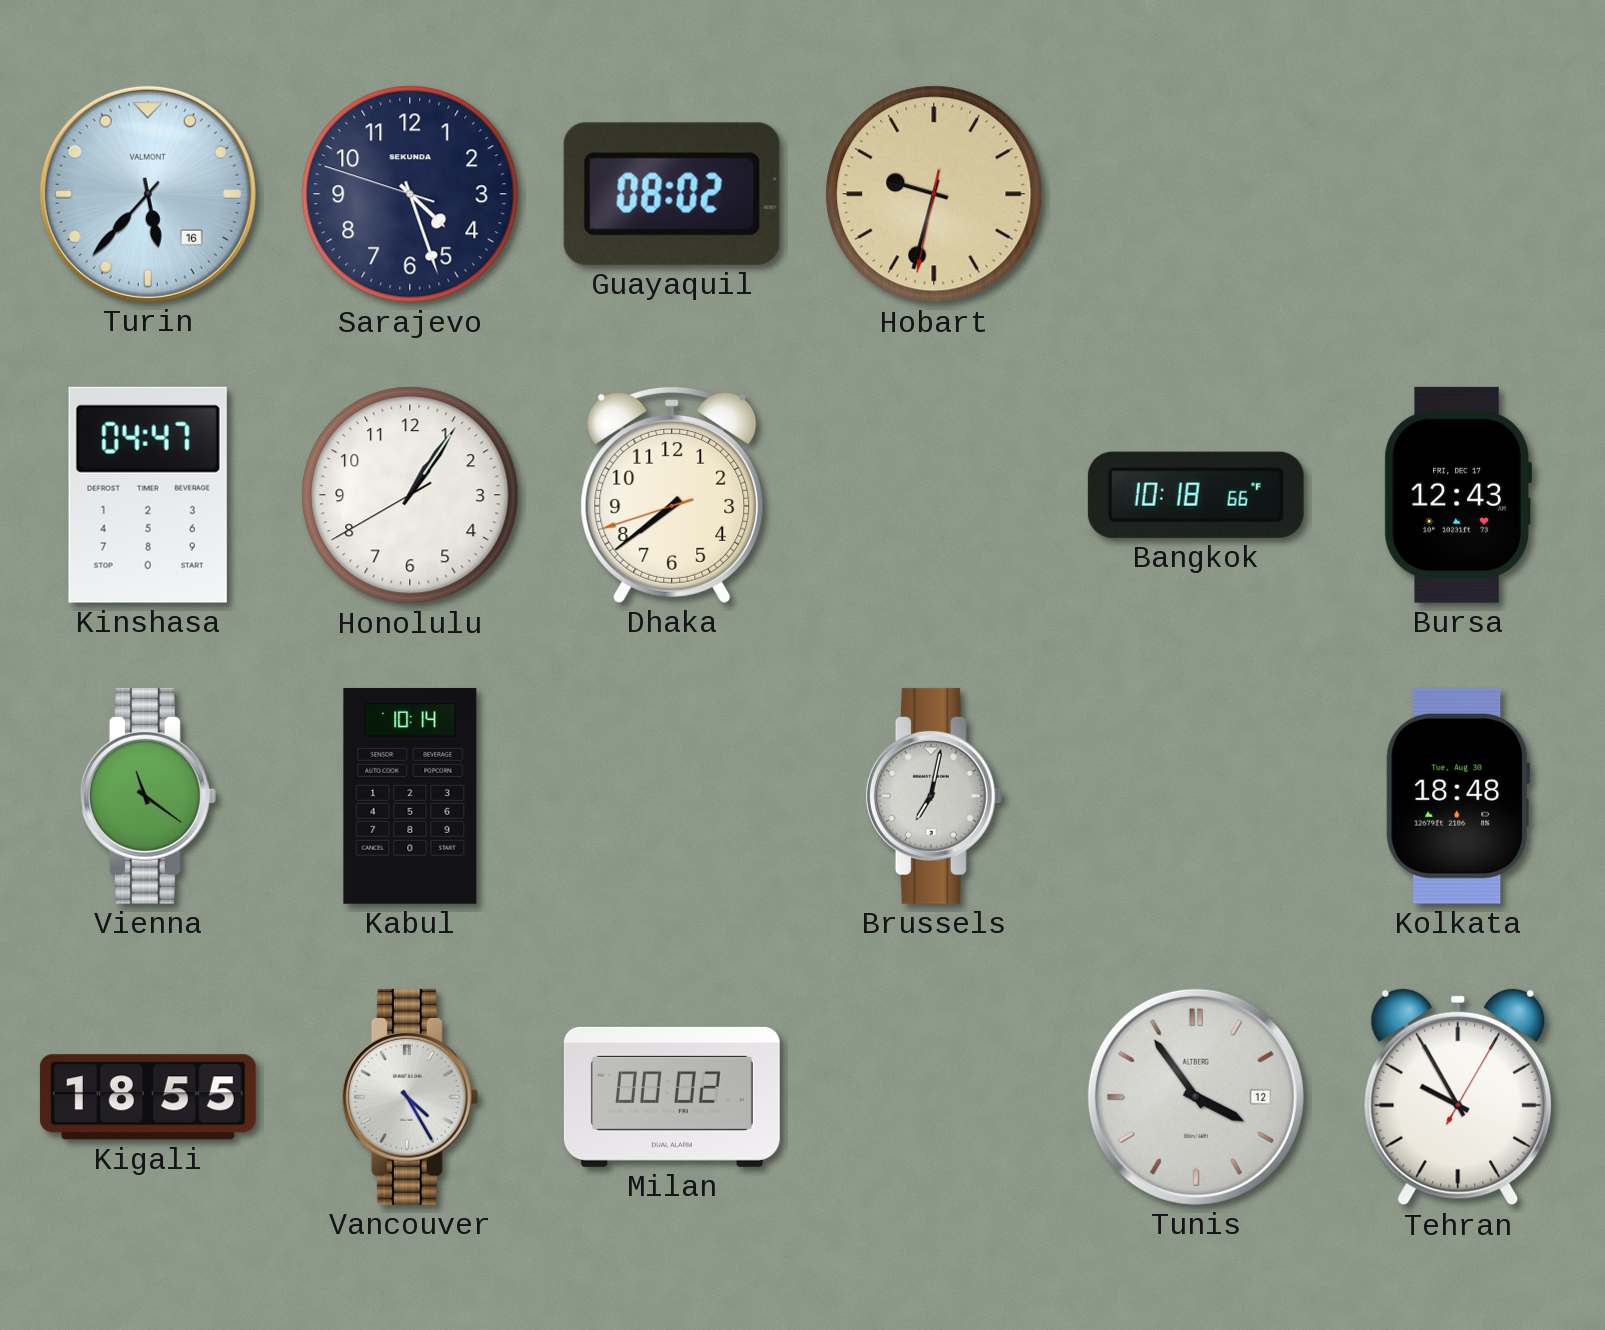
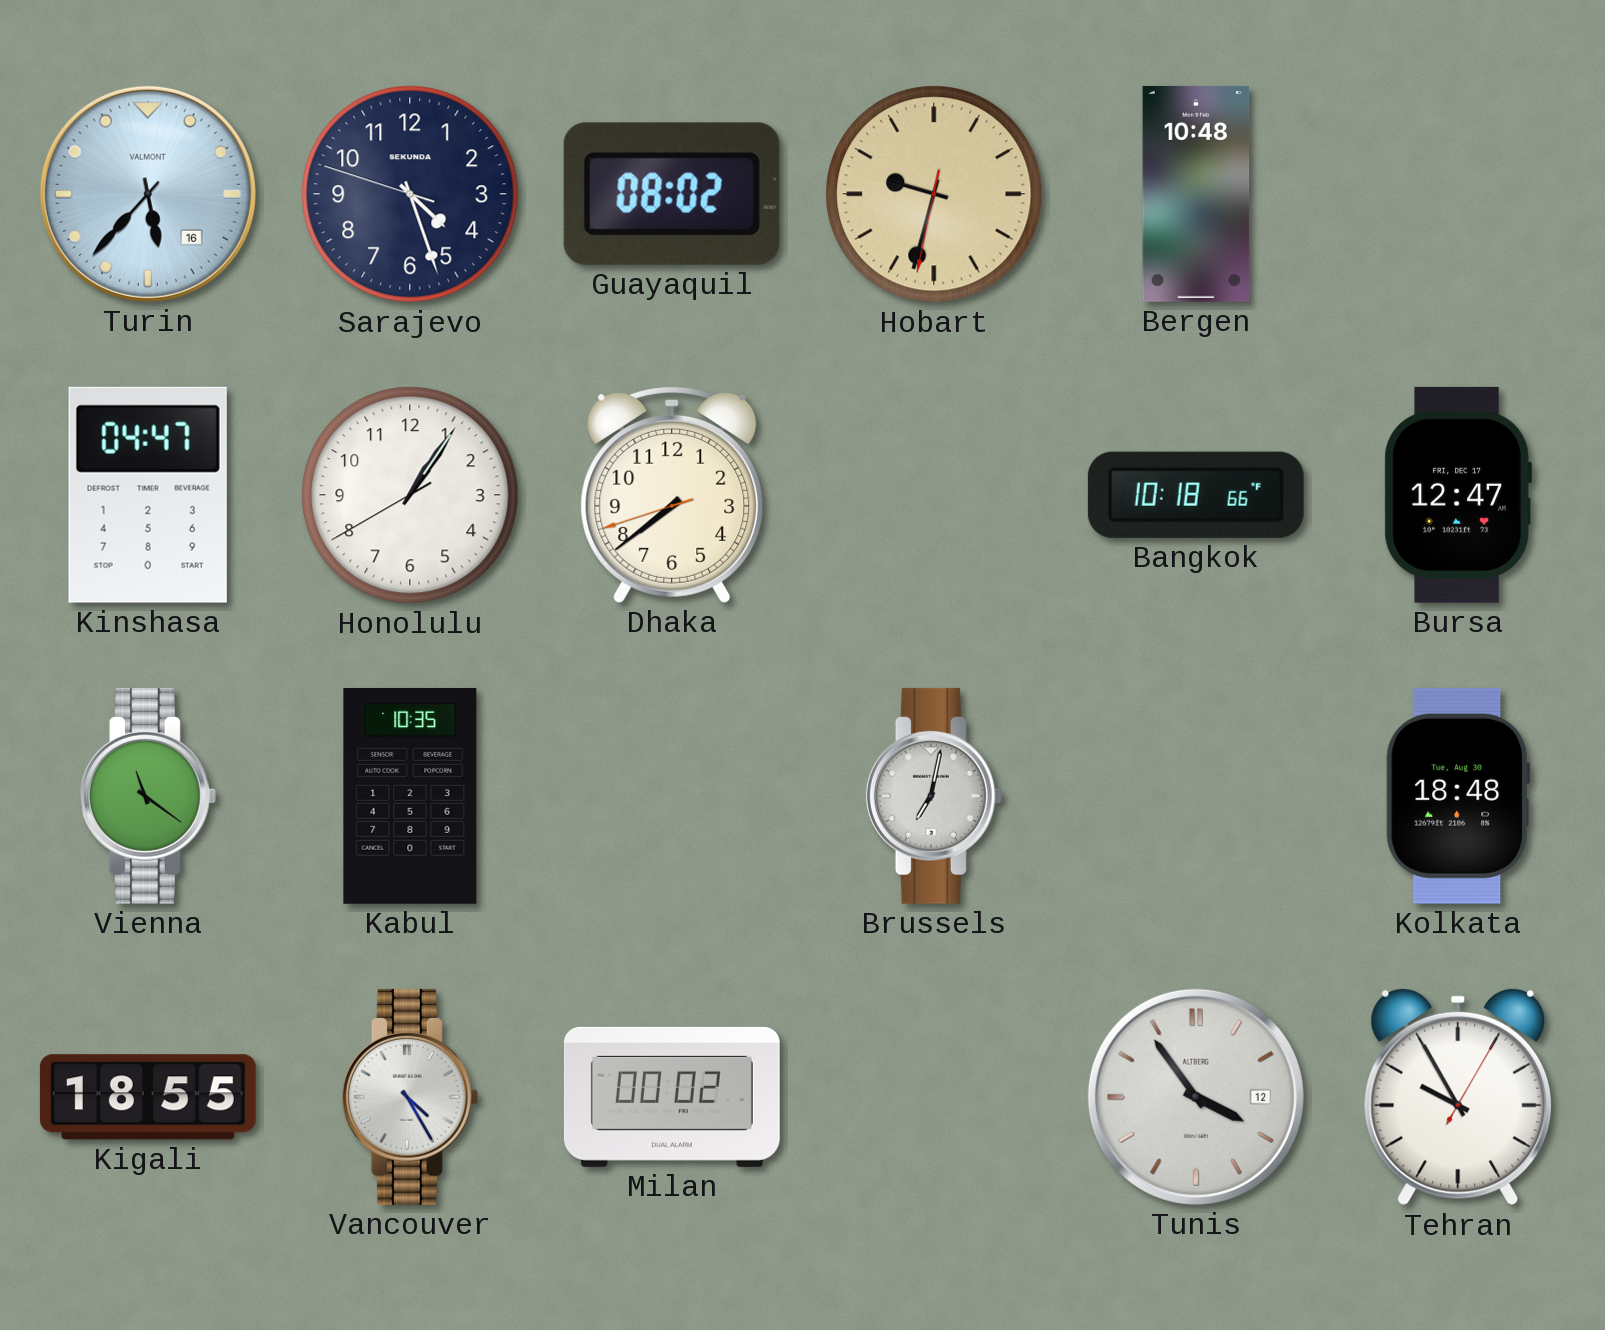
Bergen: none -> 10:48
Bursa: 12:43 -> 12:47
Kabul: 10:14 -> 10:35
